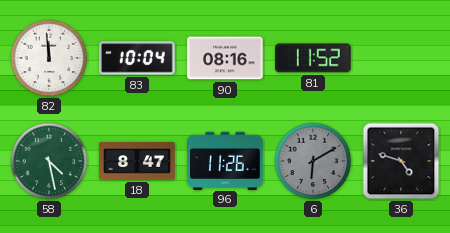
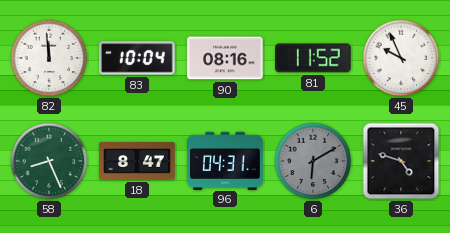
45: none -> 9:56
58: 4:28 -> 8:26
96: 11:26 -> 04:31
